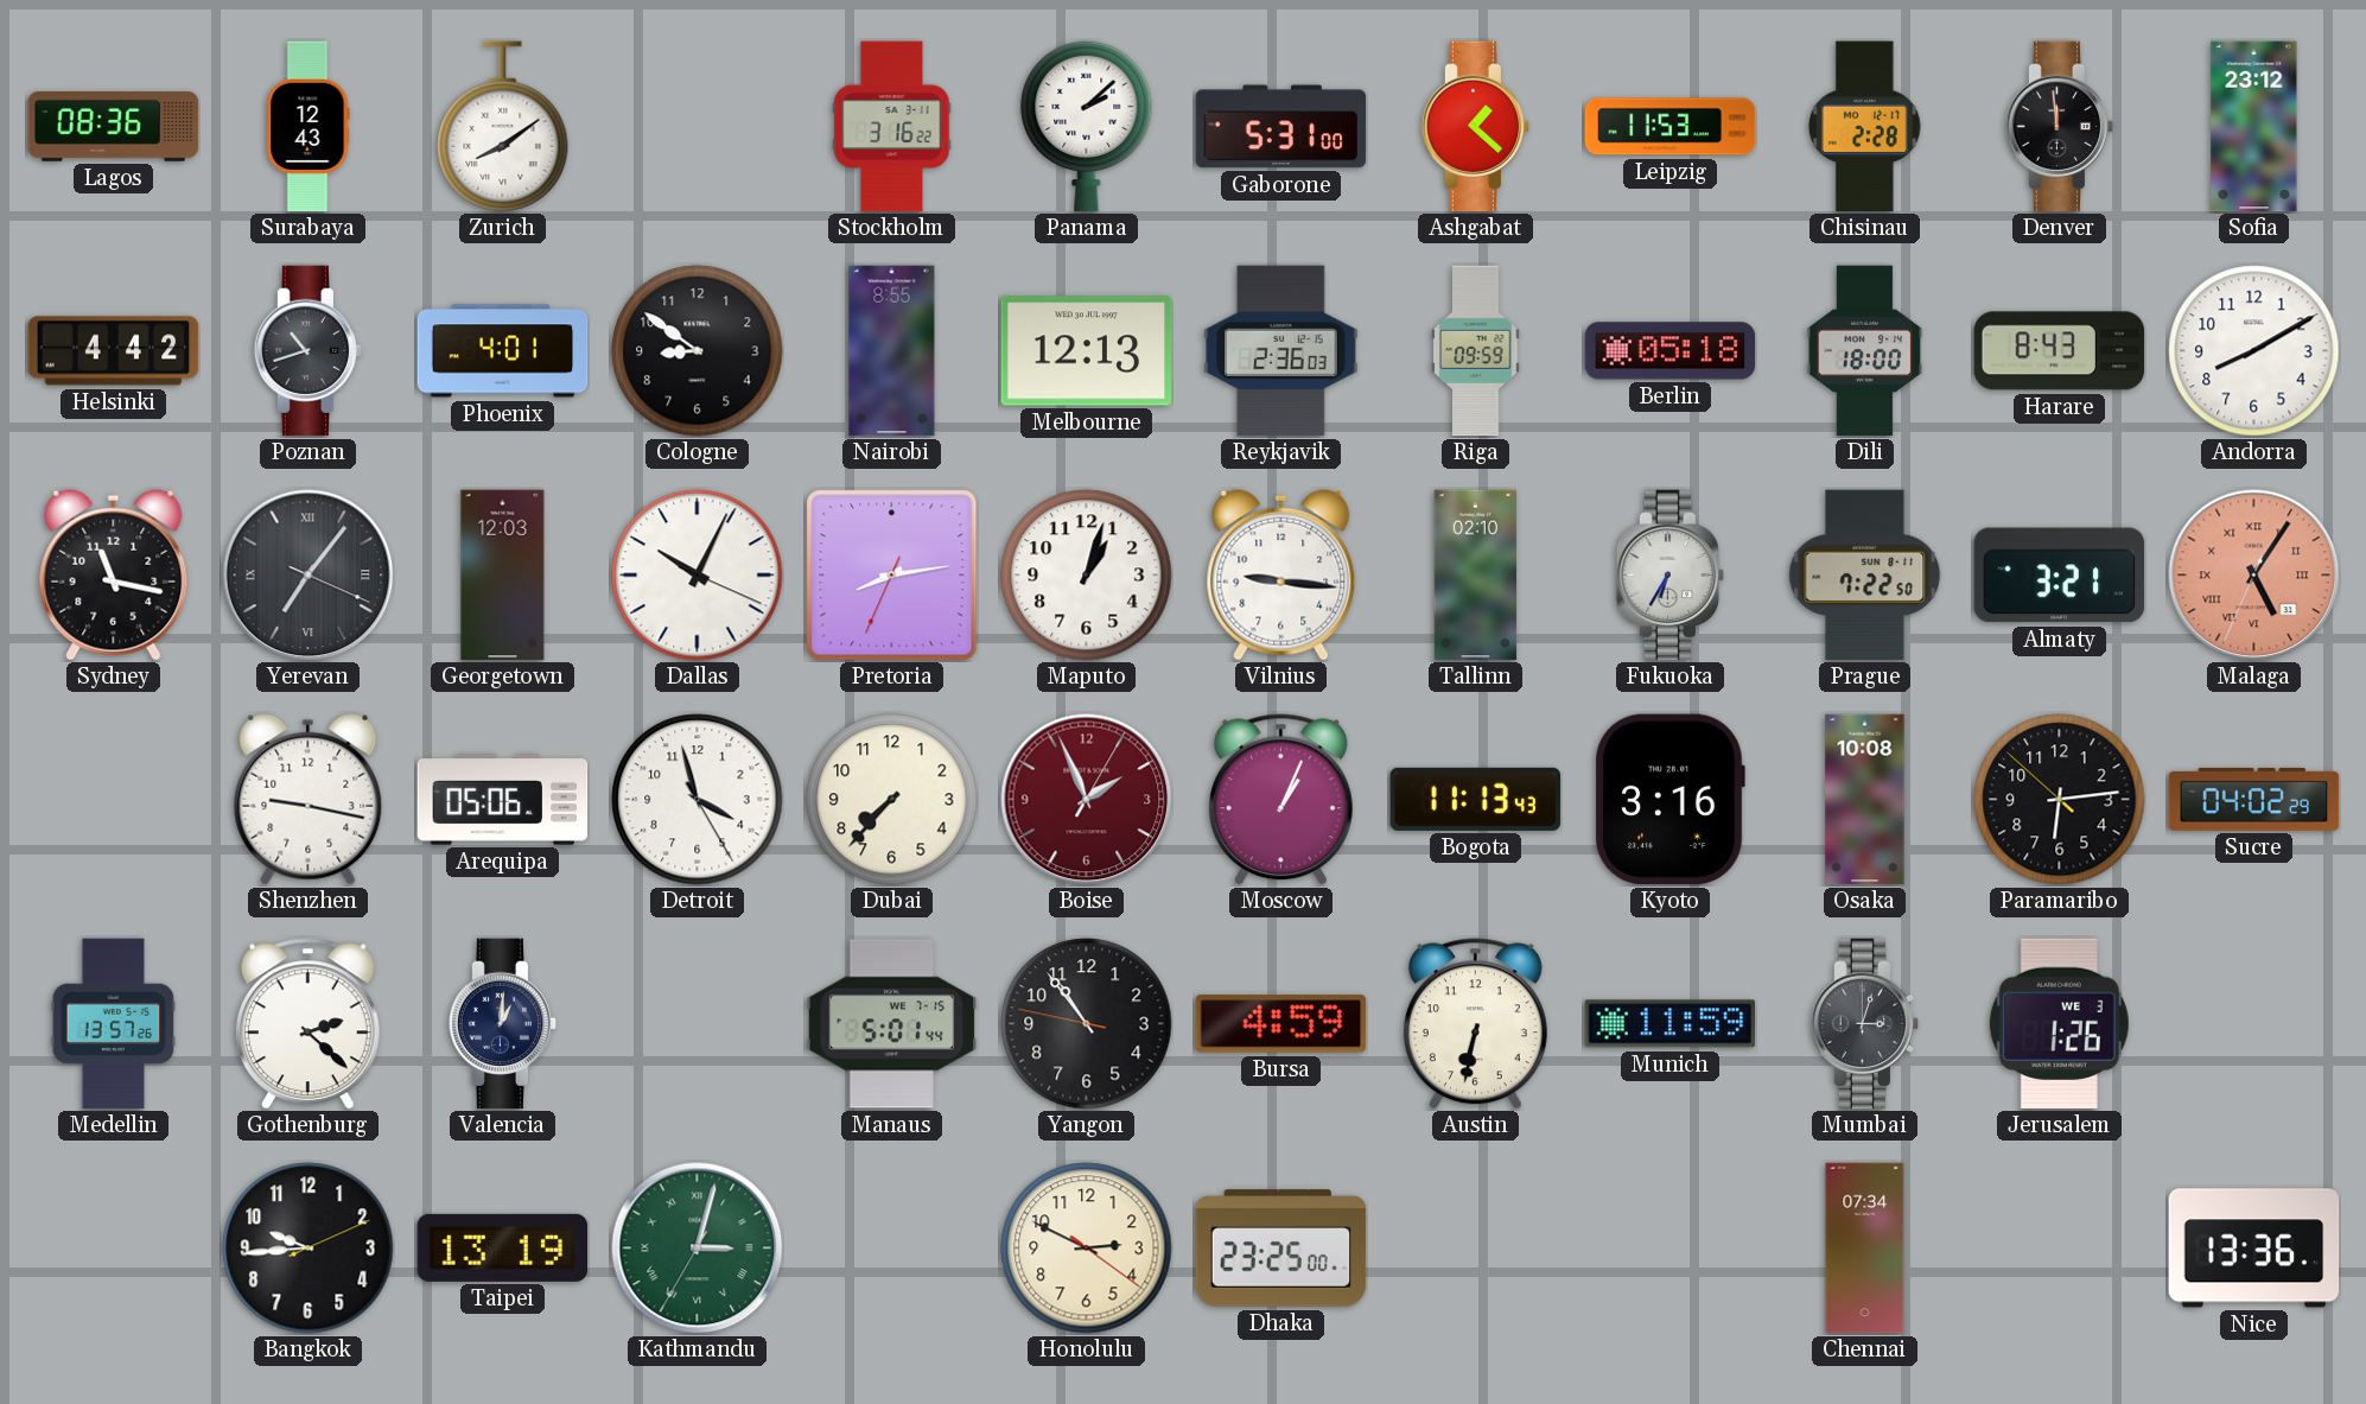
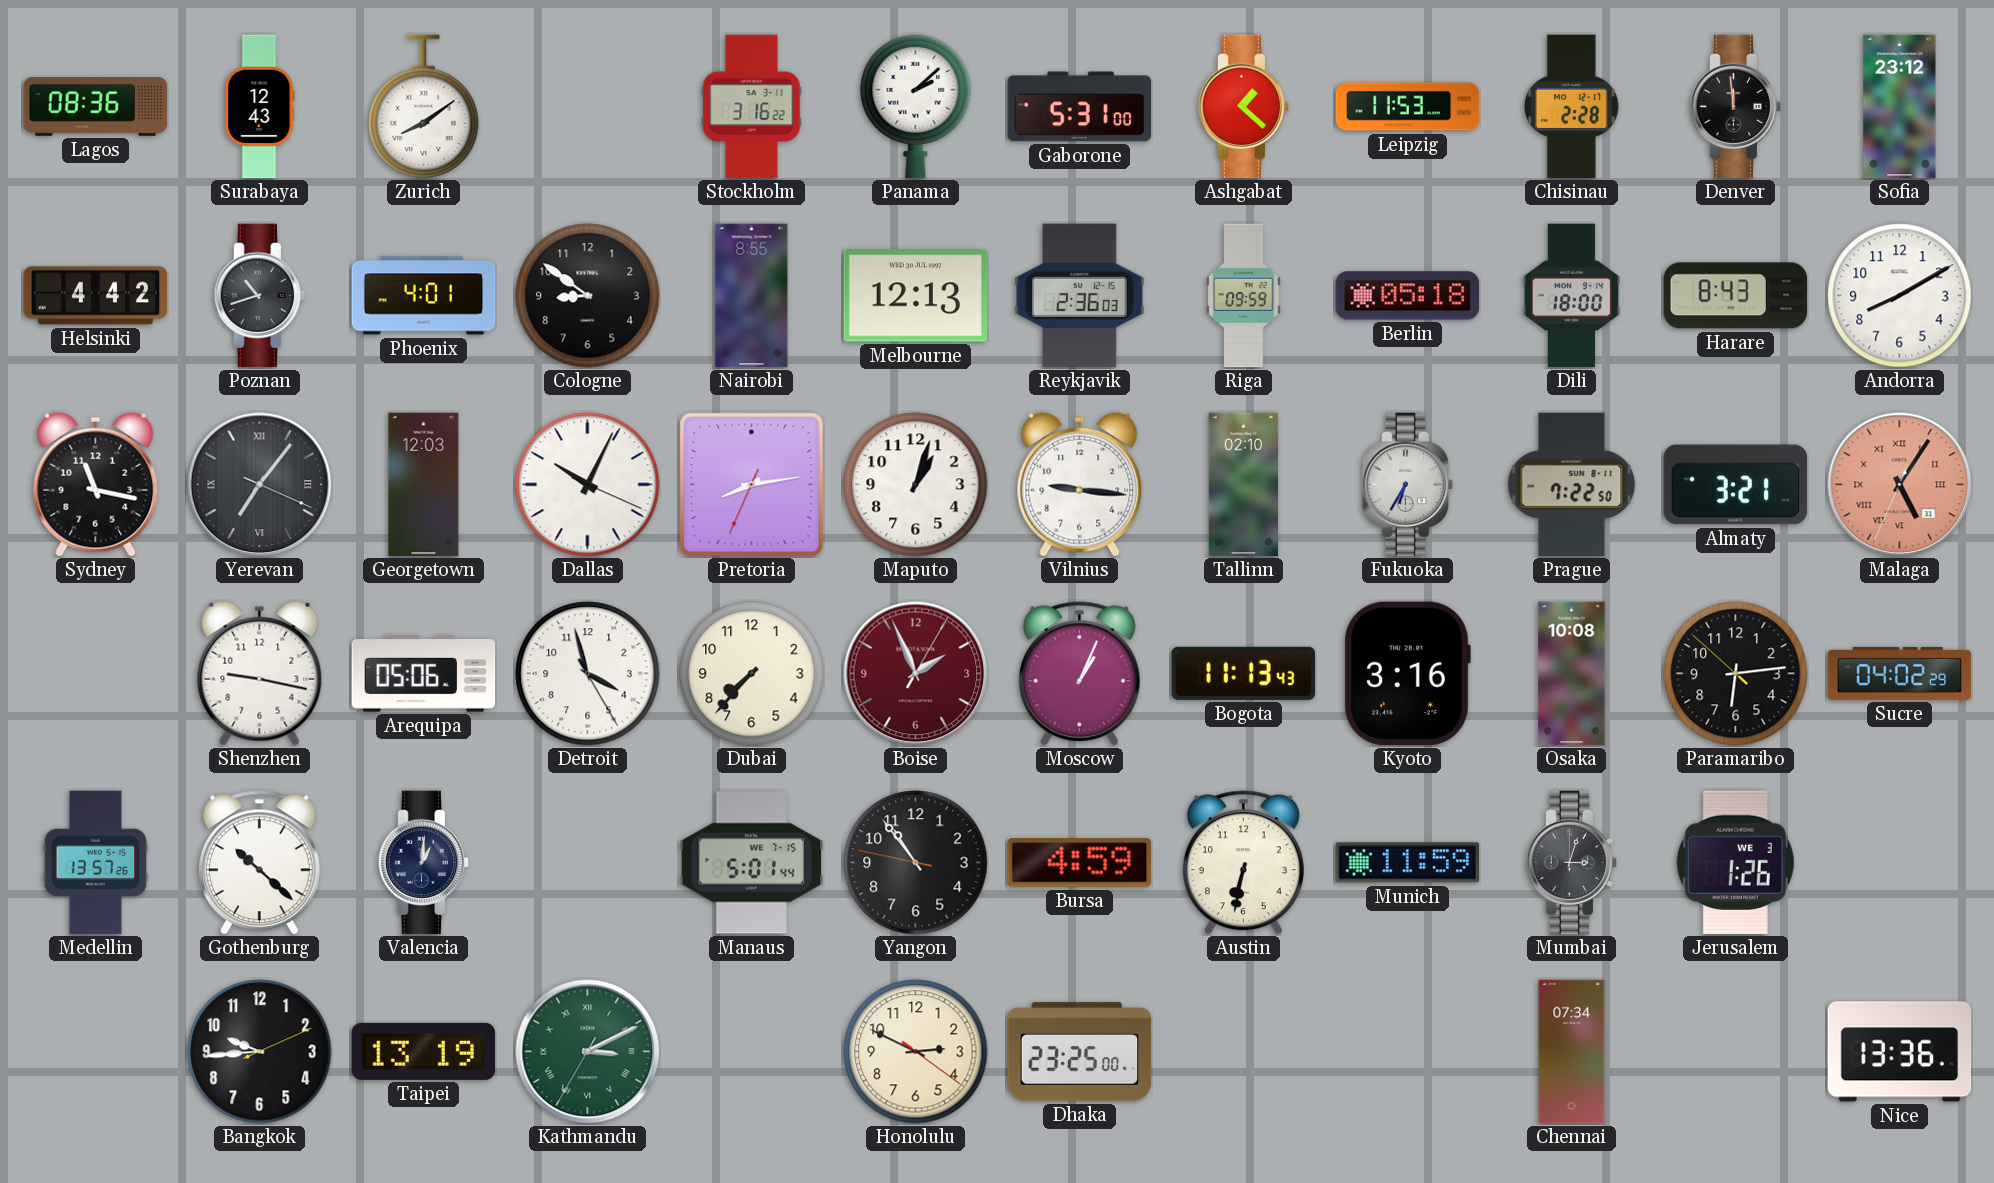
Gothenburg: 2:22 -> 10:22
Kathmandu: 3:02 -> 3:10
